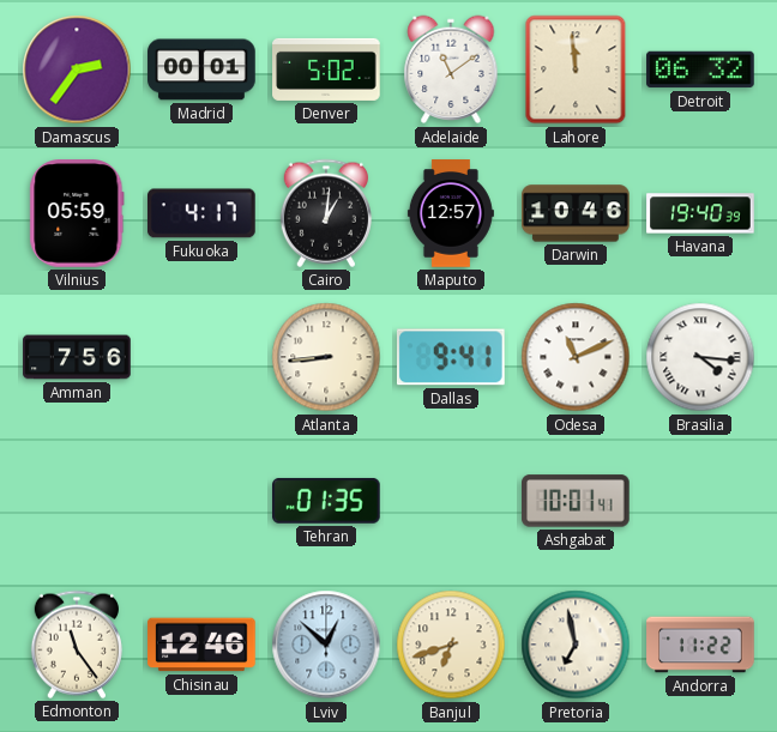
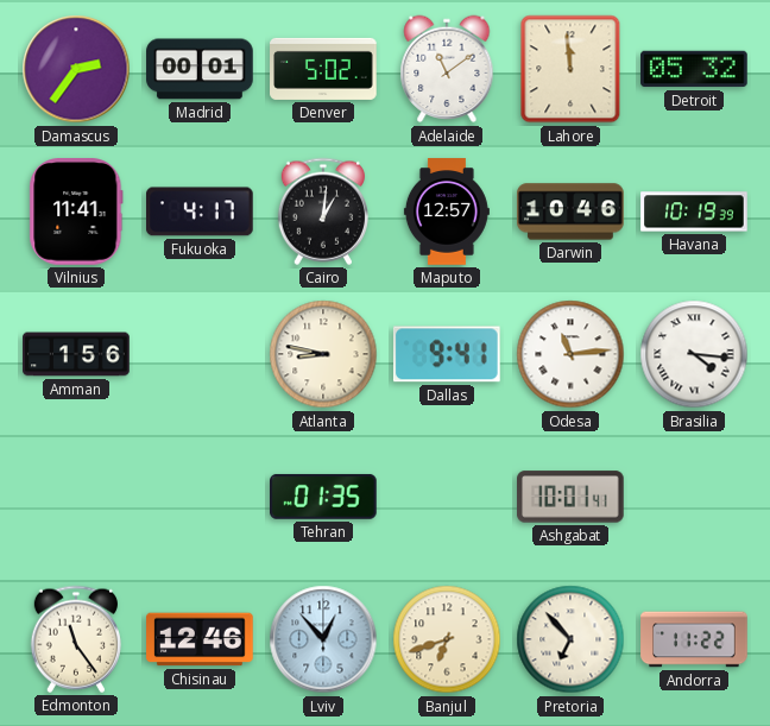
Detroit: 06:32 -> 05:32
Vilnius: 05:59 -> 11:41
Havana: 19:40 -> 10:19
Amman: 7:56 -> 1:56
Atlanta: 8:44 -> 8:47
Odesa: 11:11 -> 11:14
Lviv: 12:52 -> 12:53
Pretoria: 6:58 -> 6:53
